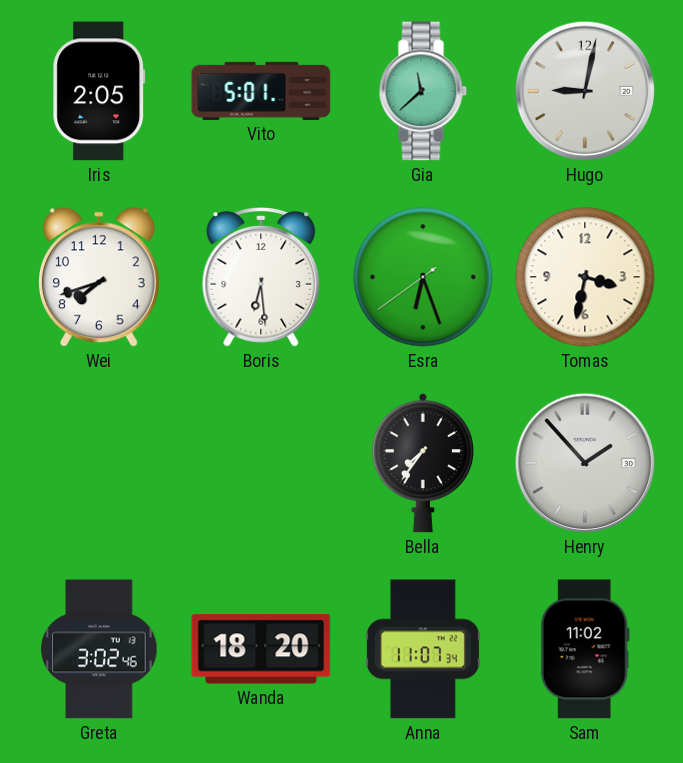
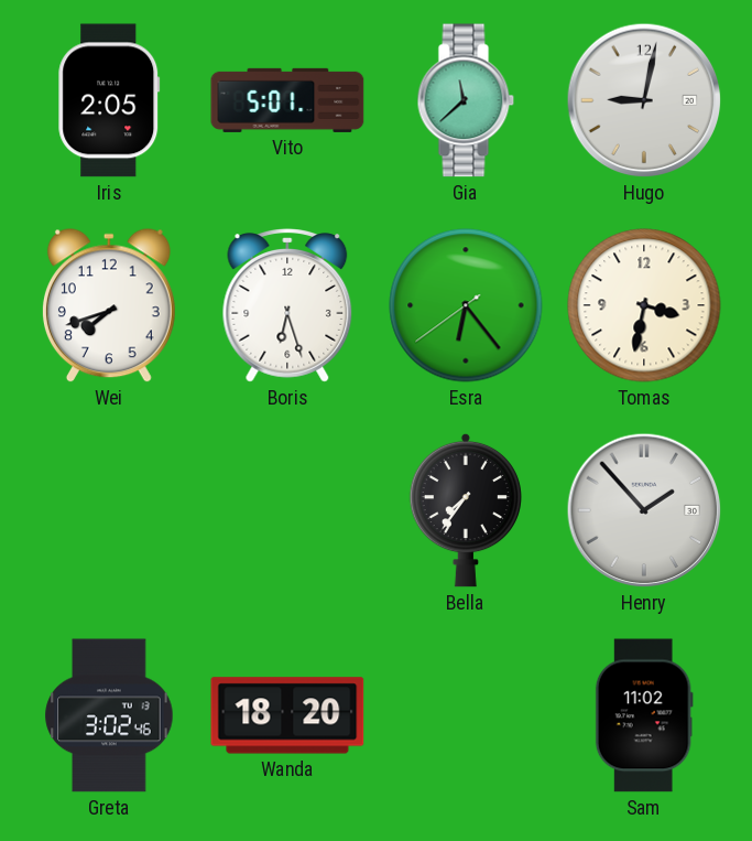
Boris: 6:29 -> 6:27
Esra: 6:26 -> 6:23
Anna: 11:07 -> none
